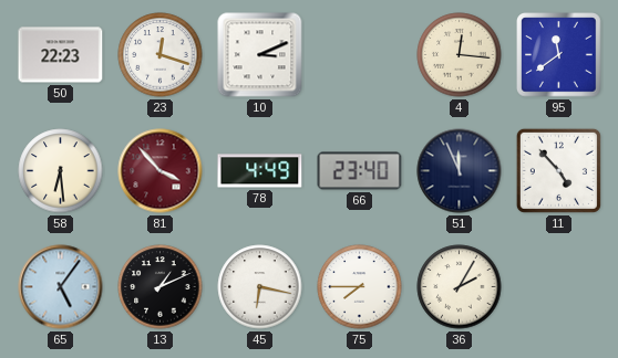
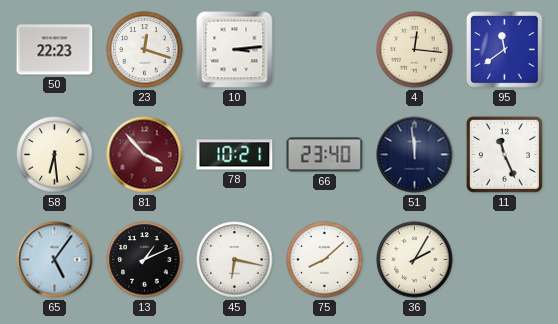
10: 3:11 -> 3:14
78: 4:49 -> 10:21
51: 11:56 -> 11:59
11: 4:53 -> 11:26
75: 7:45 -> 8:08
